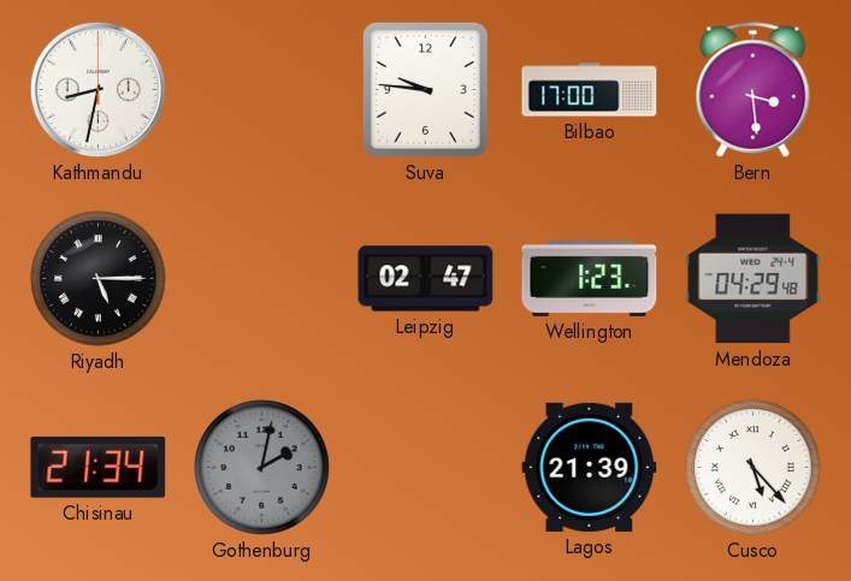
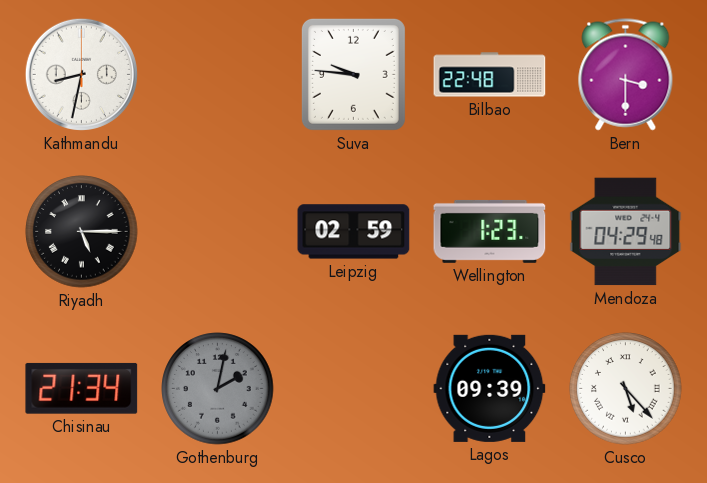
Bilbao: 17:00 -> 22:48
Bern: 3:29 -> 3:30
Leipzig: 02:47 -> 02:59
Lagos: 21:39 -> 09:39
